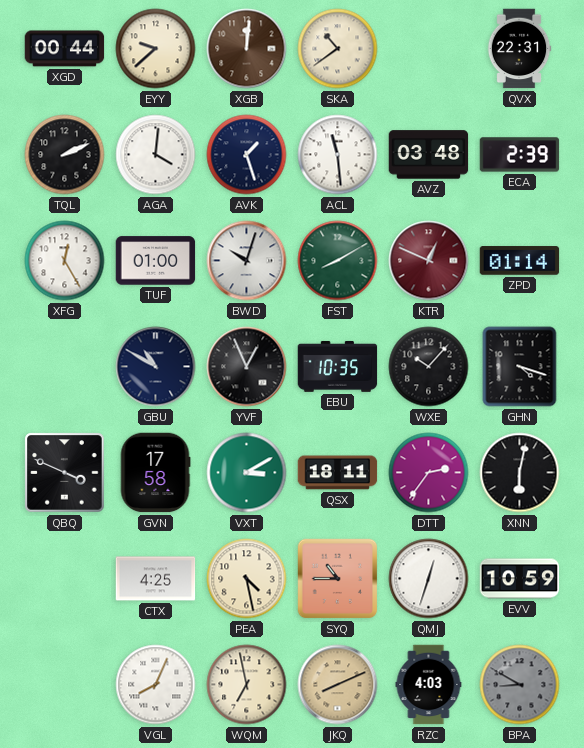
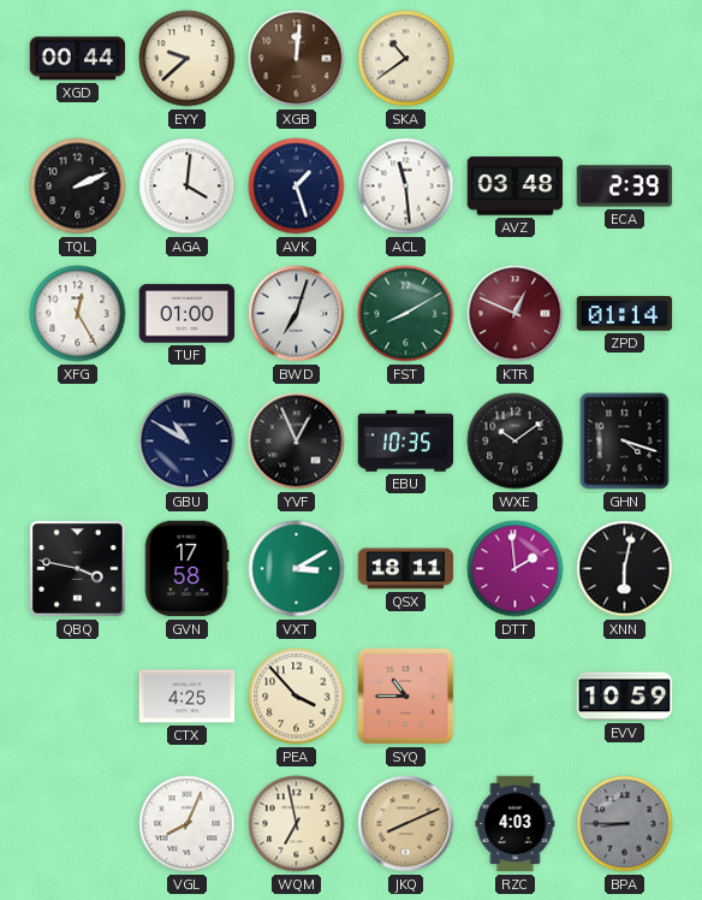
QVX: 22:31 -> none
BWD: 10:03 -> 7:03
WXE: 10:07 -> 10:09
QBQ: 3:49 -> 3:47
DTT: 2:36 -> 1:59
PEA: 4:28 -> 3:53
QMJ: 12:33 -> none
BPA: 8:50 -> 8:45
